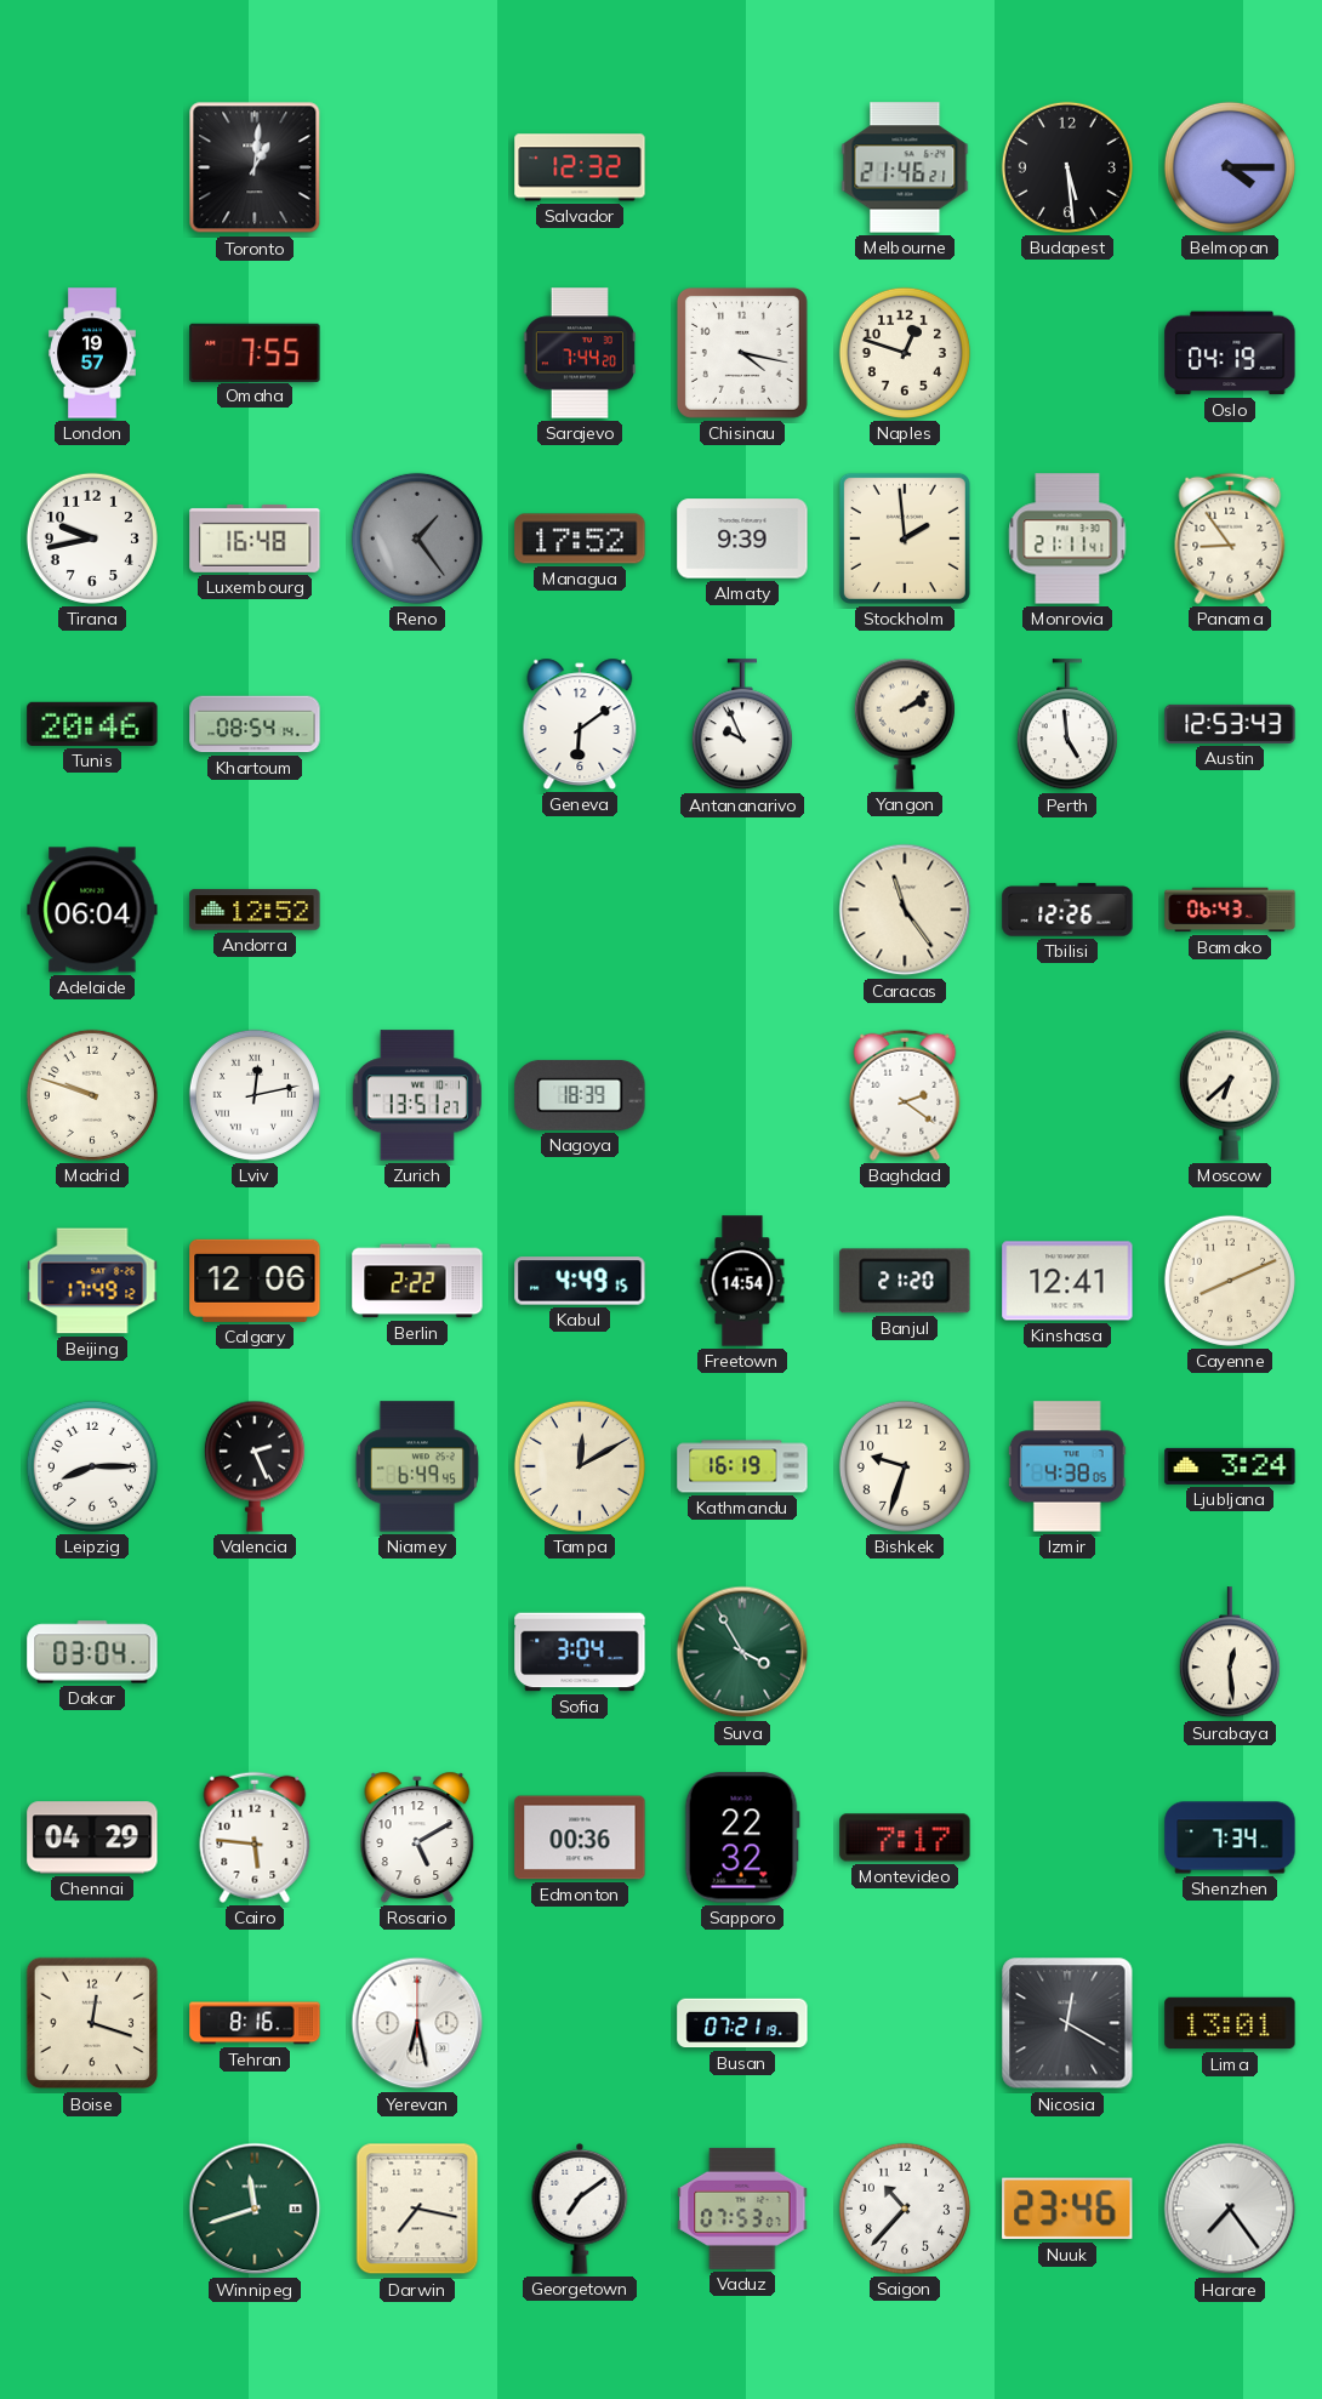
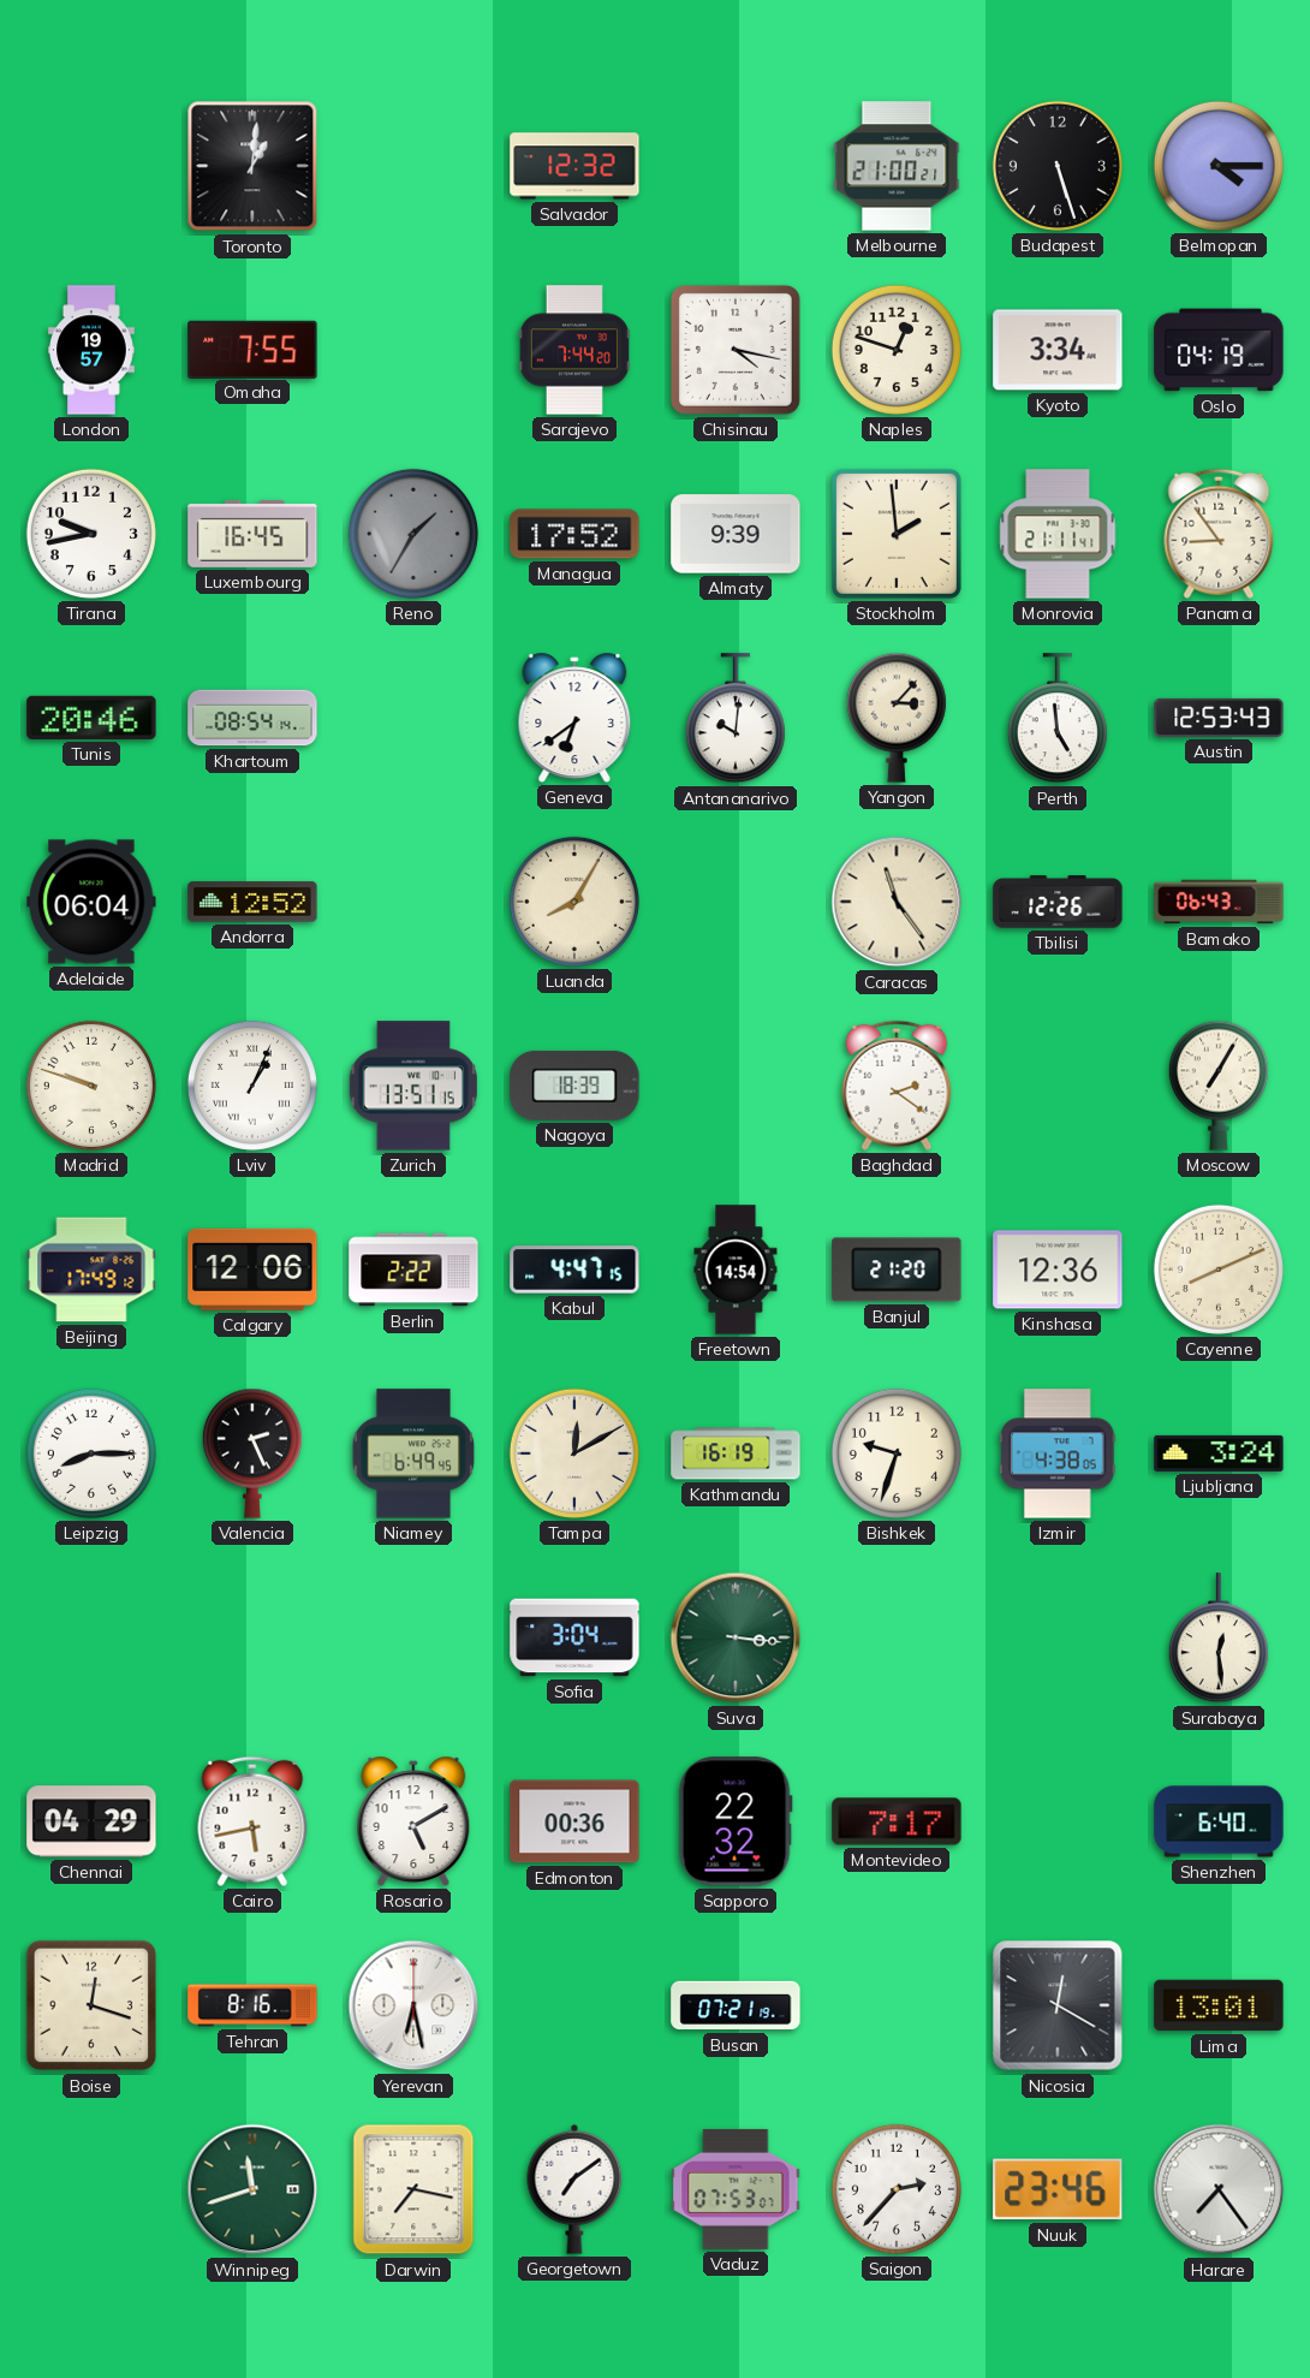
Melbourne: 21:46 -> 21:00
Budapest: 5:29 -> 5:27
Kyoto: none -> 3:34
Luxembourg: 16:48 -> 16:45
Reno: 1:24 -> 1:35
Geneva: 6:09 -> 6:39
Antananarivo: 9:56 -> 10:01
Yangon: 2:09 -> 3:07
Luanda: none -> 8:05
Lviv: 12:13 -> 1:04
Zurich: 13:51:27 -> 13:51:15
Moscow: 6:38 -> 7:05
Kabul: 4:49 -> 4:47
Kinshasa: 12:41 -> 12:36
Dakar: 03:04 -> none
Suva: 3:55 -> 3:16
Cairo: 5:46 -> 5:43
Shenzhen: 7:34 -> 6:40
Saigon: 10:37 -> 2:37
